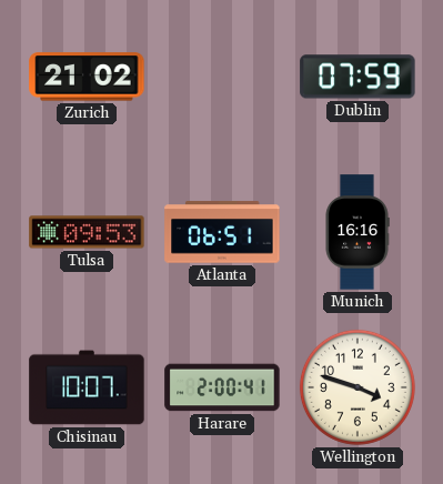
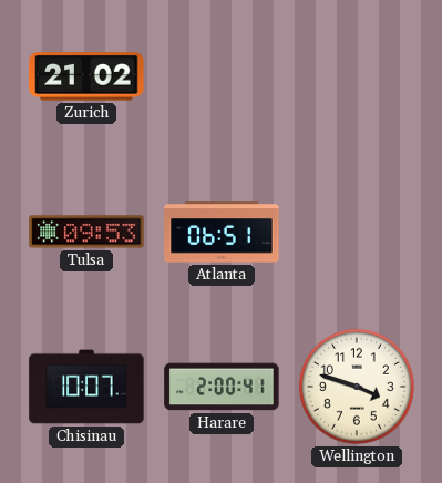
Dublin: 07:59 -> none
Munich: 16:16 -> none
